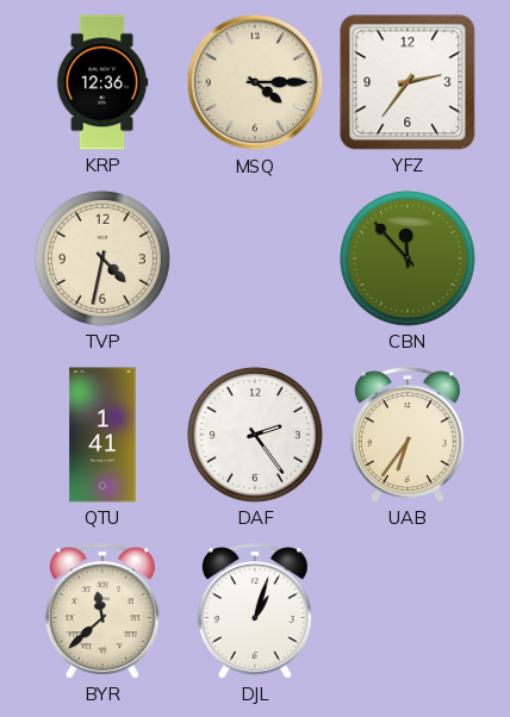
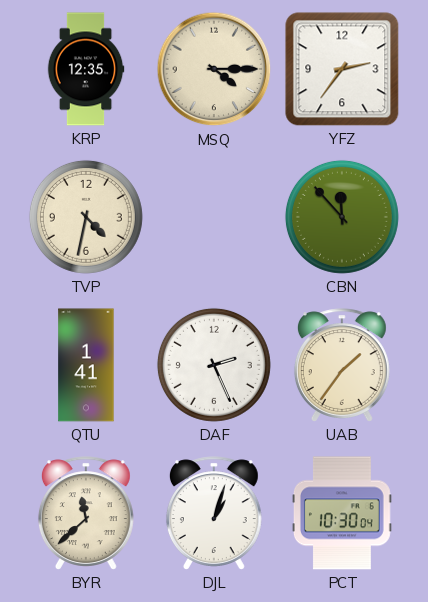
KRP: 12:36 -> 12:35
DAF: 2:24 -> 2:26
UAB: 6:36 -> 1:36
PCT: none -> 10:30
